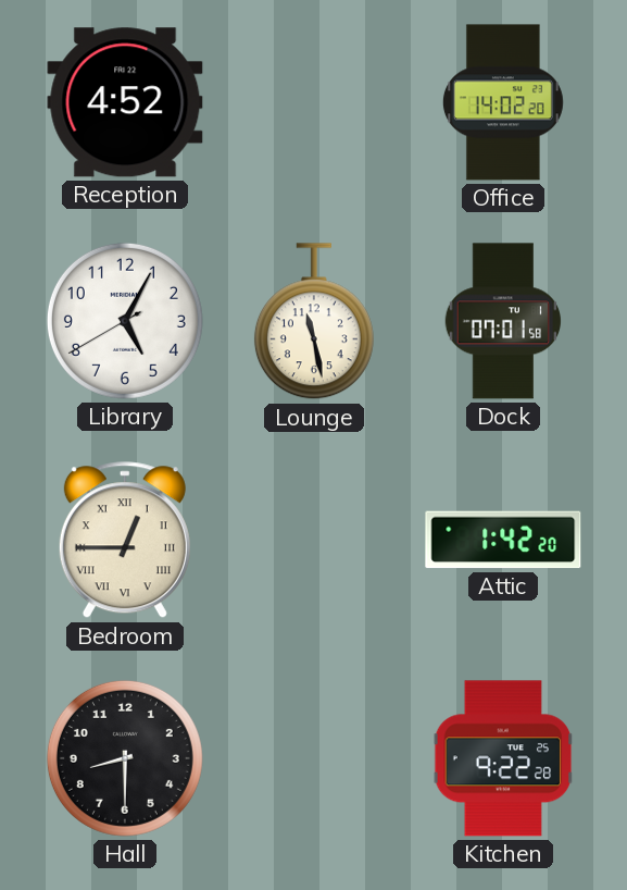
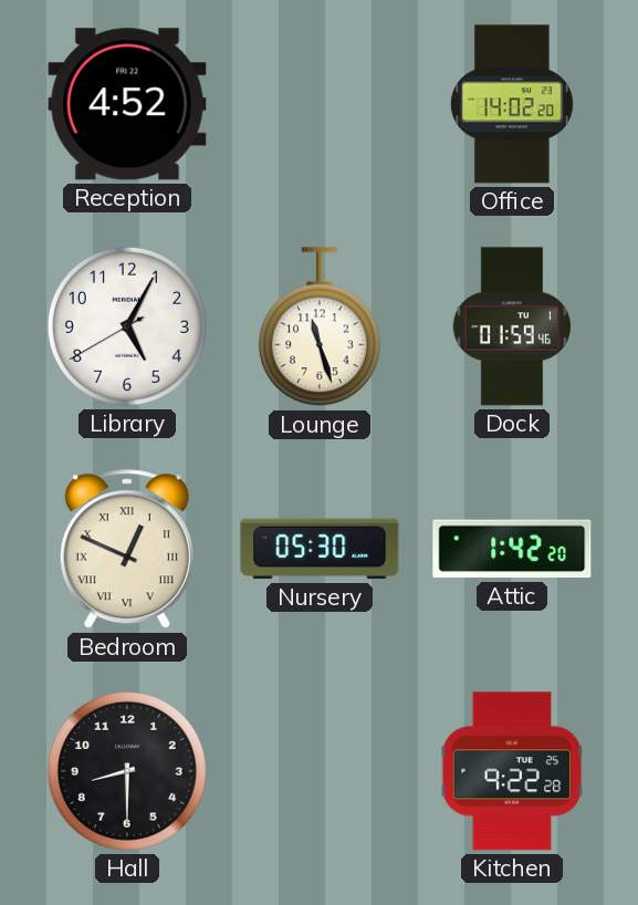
Lounge: 11:28 -> 11:27
Dock: 07:01 -> 01:59
Bedroom: 12:45 -> 12:49
Nursery: none -> 05:30
